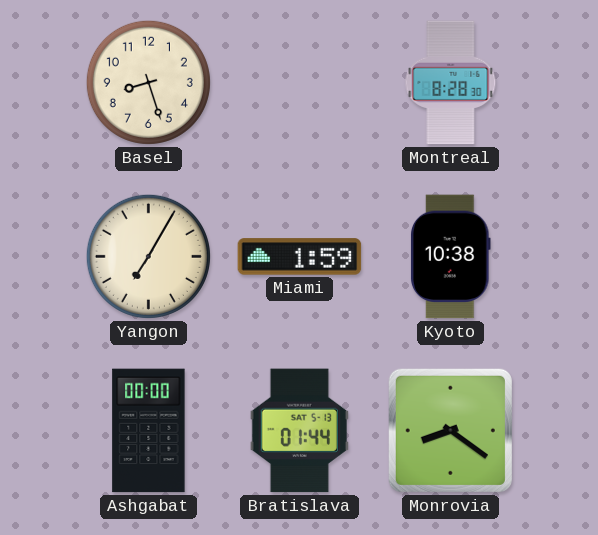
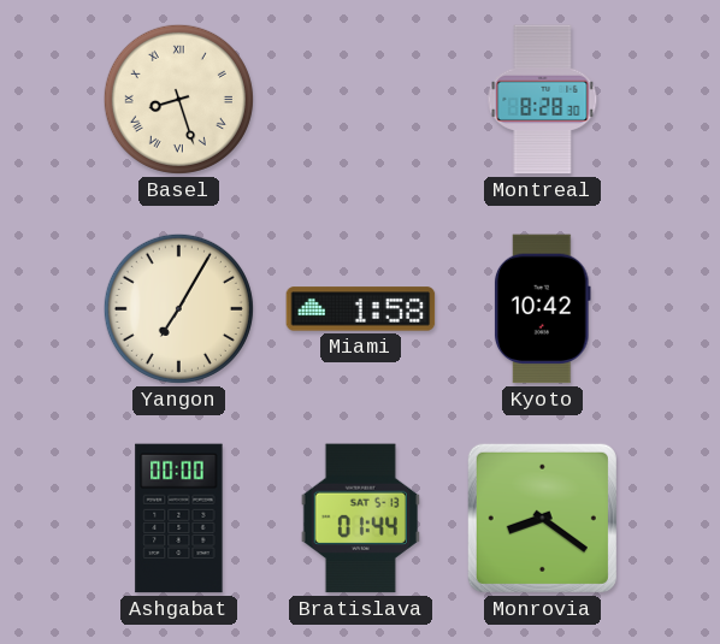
Basel numerals: Arabic -> Roman
Miami: 1:59 -> 1:58
Kyoto: 10:38 -> 10:42
